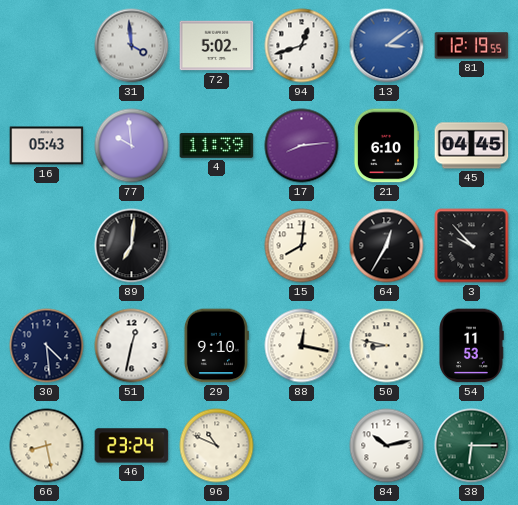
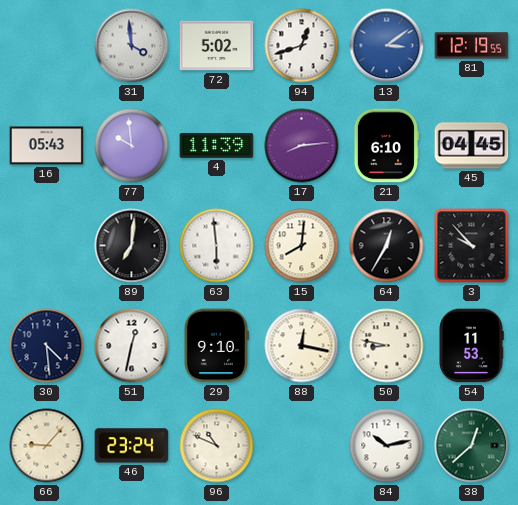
63: none -> 5:59
66: 8:28 -> 9:07
38: 6:15 -> 12:38
